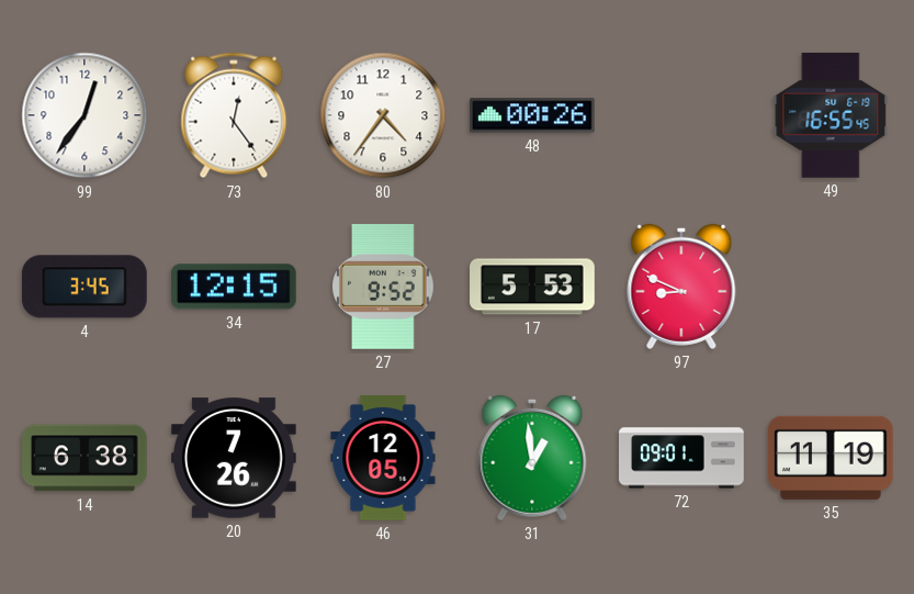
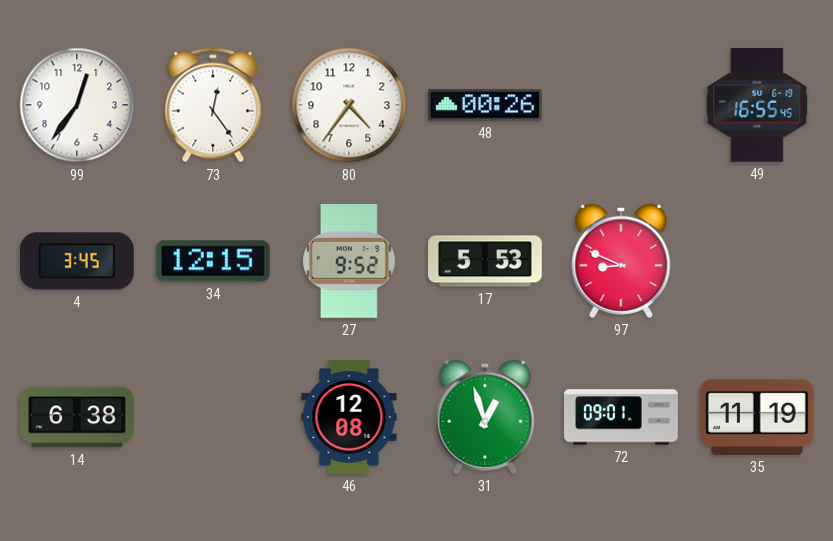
20: 7:26 -> none
46: 12:05 -> 12:08
31: 12:59 -> 12:57
